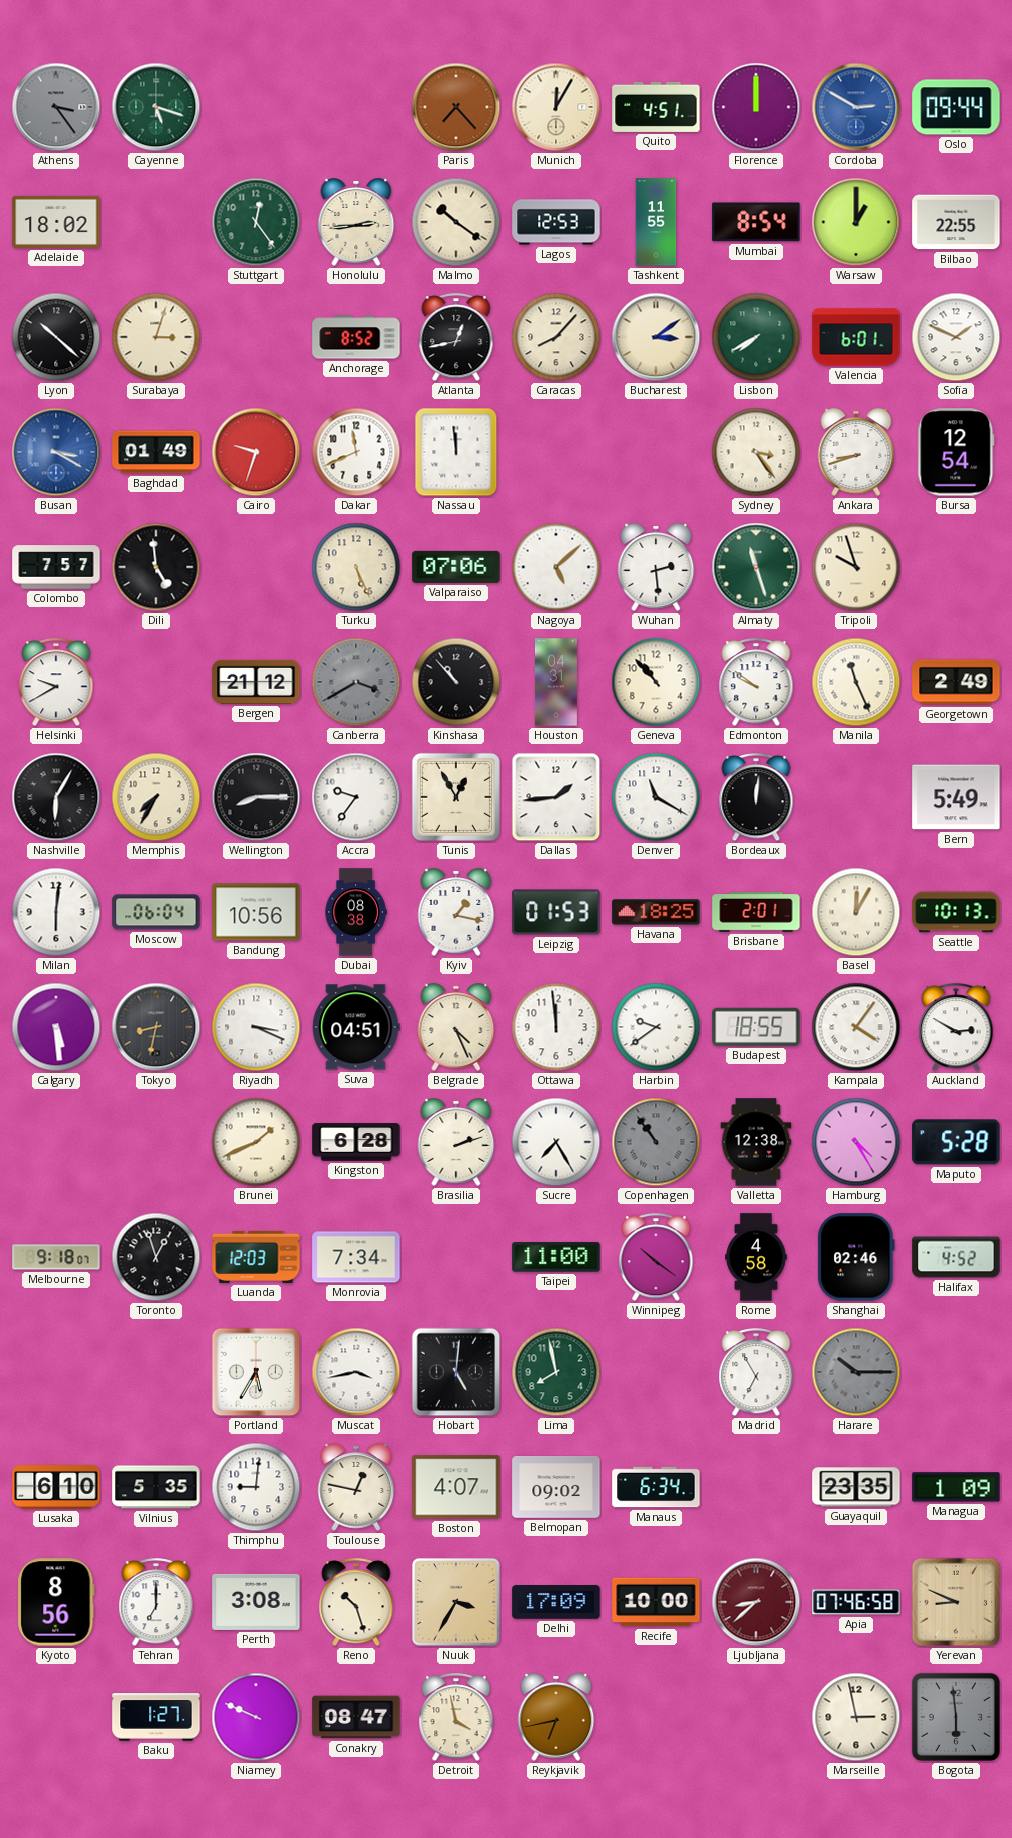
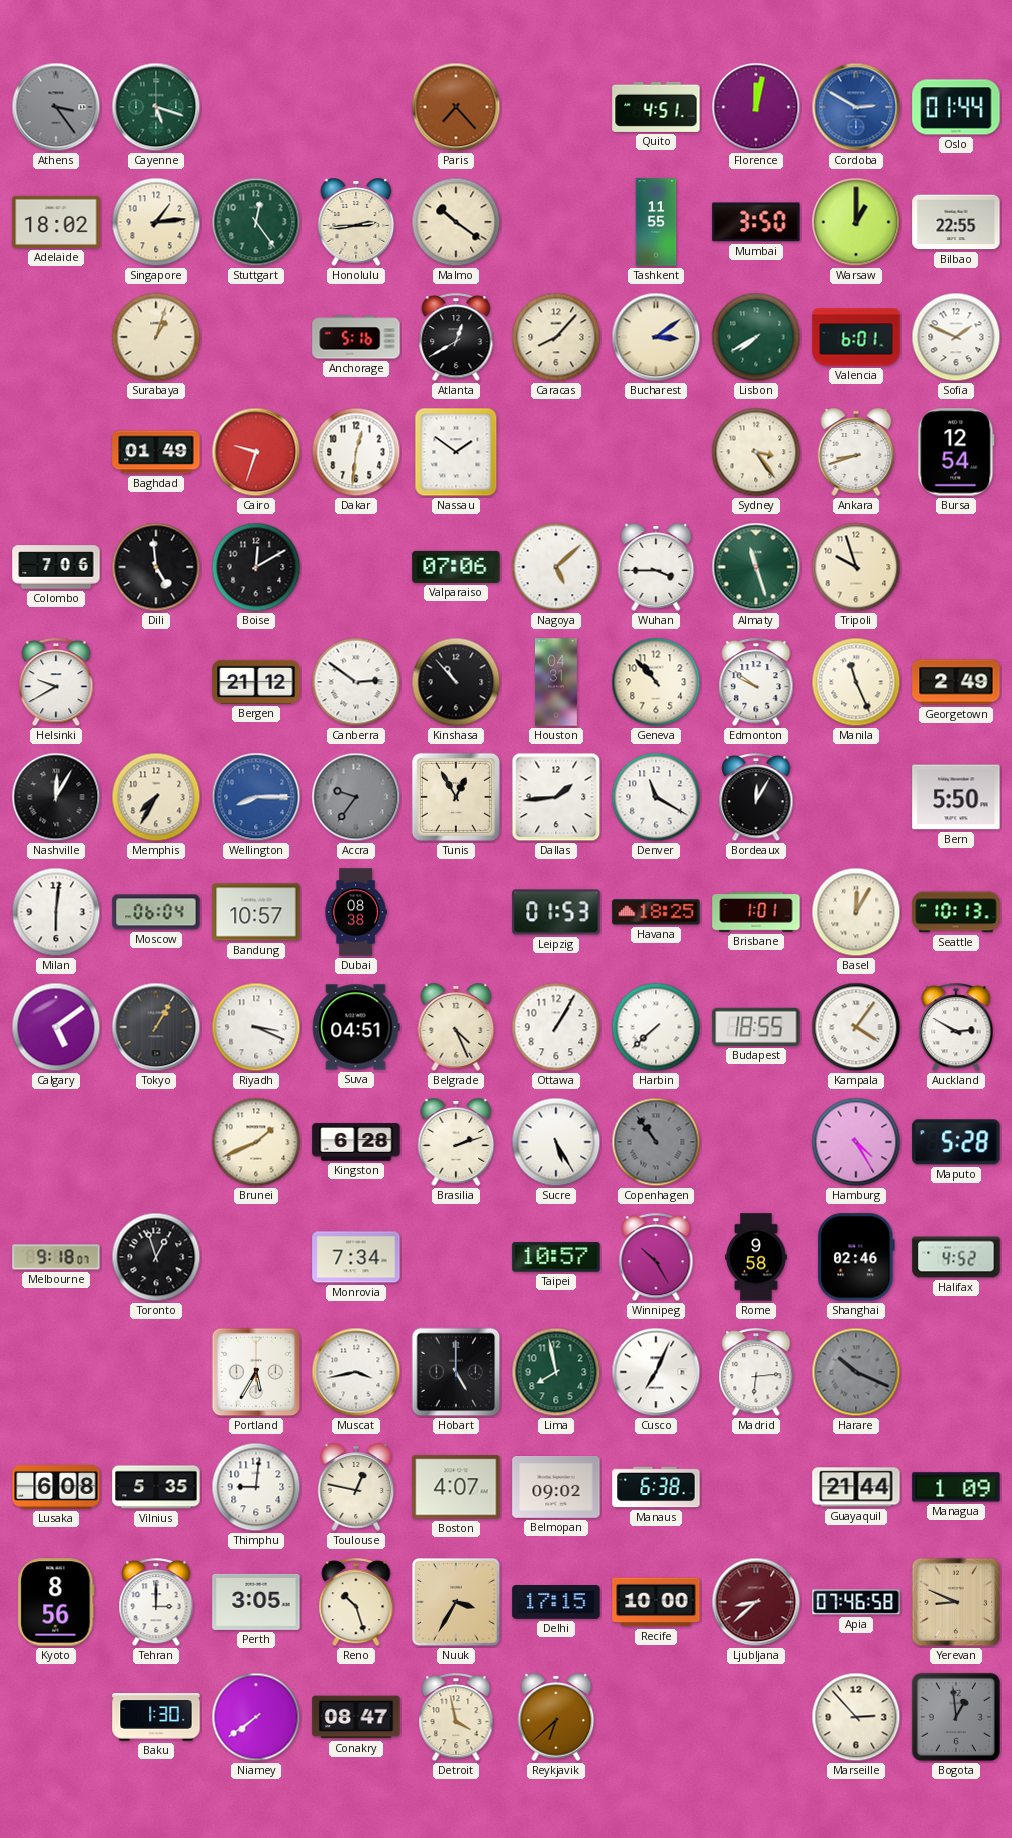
Munich: 12:05 -> none
Florence: 12:00 -> 12:02
Oslo: 09:44 -> 01:44
Singapore: none -> 1:14
Lagos: 12:53 -> none
Mumbai: 8:54 -> 3:50
Lyon: 10:22 -> none
Surabaya: 3:03 -> 1:03
Anchorage: 8:52 -> 5:16
Atlanta: 12:43 -> 12:40
Busan: 3:20 -> none
Dakar: 11:41 -> 12:31
Nassau: 11:59 -> 1:51
Colombo: 7:57 -> 7:06
Boise: none -> 12:10
Turku: 5:26 -> none
Wuhan: 2:29 -> 3:45
Canberra: 3:40 -> 2:51
Canberra dial: grey -> white
Nashville: 6:05 -> 12:05
Wellington dial: black -> blue
Accra dial: white -> grey
Bordeaux: 12:01 -> 12:05
Bern: 5:49 -> 5:50
Bandung: 10:56 -> 10:57
Kyiv: 1:17 -> none
Brisbane: 2:01 -> 1:01
Calgary: 5:29 -> 5:09
Tokyo: 8:32 -> 1:05
Ottawa: 11:59 -> 1:05
Harbin: 9:39 -> 7:38
Sucre: 7:25 -> 5:25
Valletta: 12:38 -> none
Luanda: 12:03 -> none
Taipei: 11:00 -> 10:57
Winnipeg: 10:21 -> 10:25
Rome: 4:58 -> 9:58
Hobart: 5:01 -> 5:00
Cusco: none -> 7:04
Madrid: 6:55 -> 6:14
Harare: 10:15 -> 10:19
Lusaka: 6:10 -> 6:08
Manaus: 6:34 -> 6:38
Guayaquil: 23:35 -> 21:44
Tehran: 7:00 -> 3:00
Perth: 3:08 -> 3:05
Delhi: 17:09 -> 17:15
Baku: 1:27 -> 1:30
Niamey: 9:49 -> 7:39
Reykjavik: 6:43 -> 6:38
Marseille: 2:58 -> 2:53
Bogota: 5:59 -> 12:59
